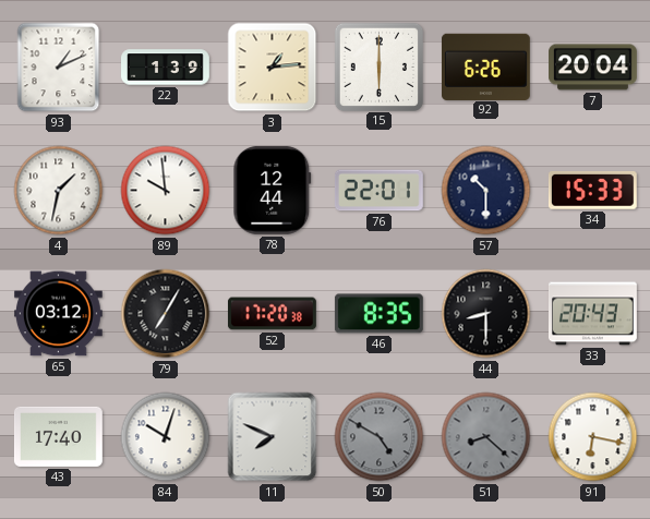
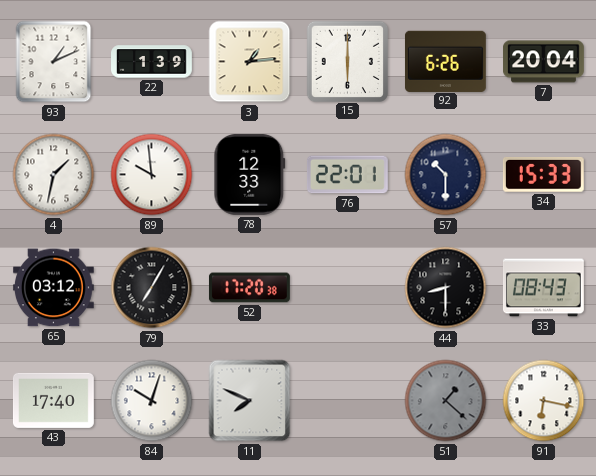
78: 12:44 -> 12:33
46: 8:35 -> none
33: 20:43 -> 08:43
50: 4:50 -> none
51: 8:22 -> 1:22
